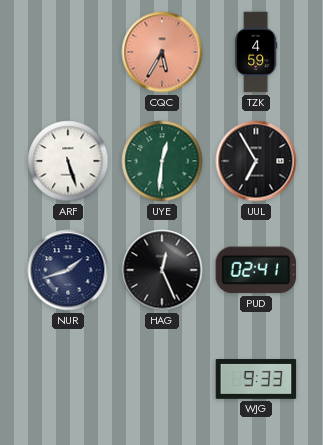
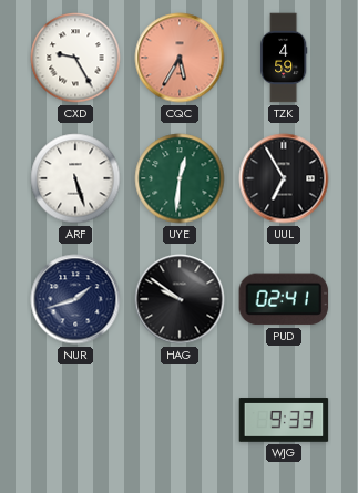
CXD: none -> 9:25
HAG: 12:26 -> 9:51
